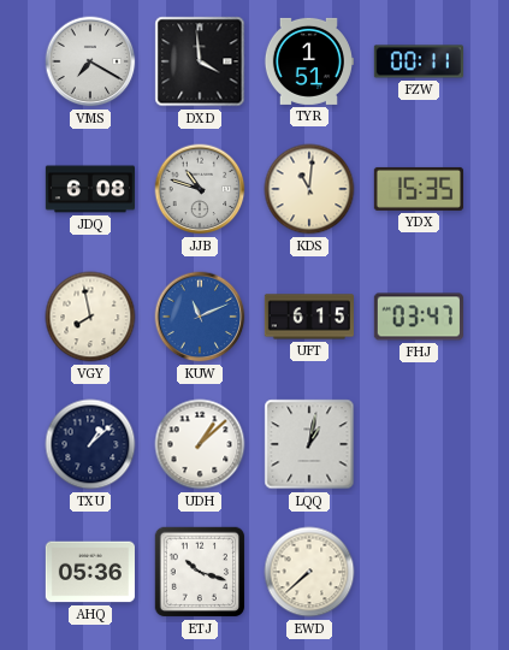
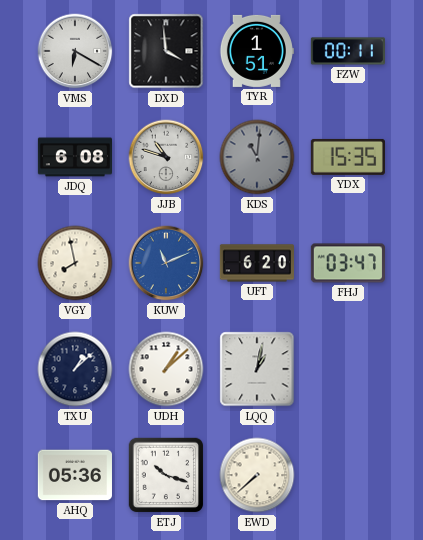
VMS: 7:20 -> 6:20
KDS dial: cream -> grey
UFT: 6:15 -> 6:20
